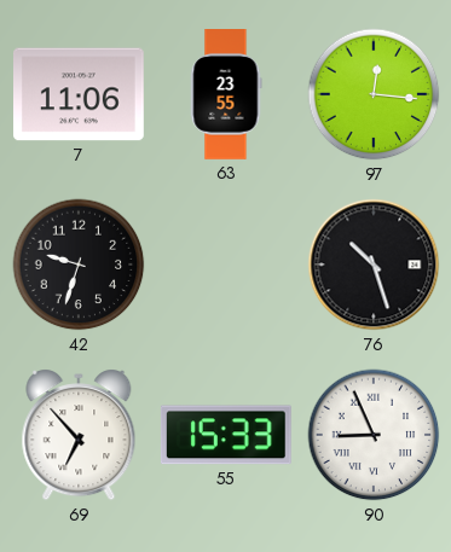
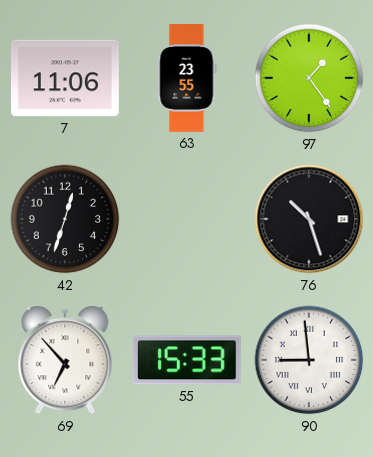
97: 12:16 -> 1:24
42: 9:33 -> 12:33
90: 8:56 -> 8:59
